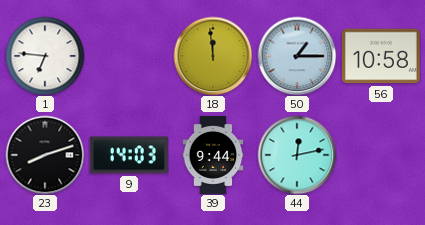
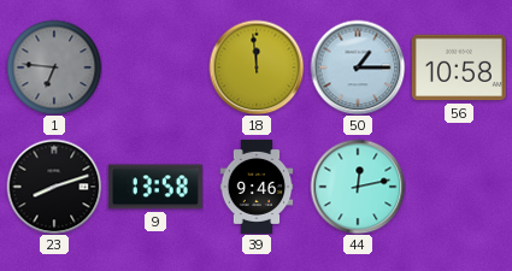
1 dial: white -> grey
9: 14:03 -> 13:58
39: 9:44 -> 9:46
